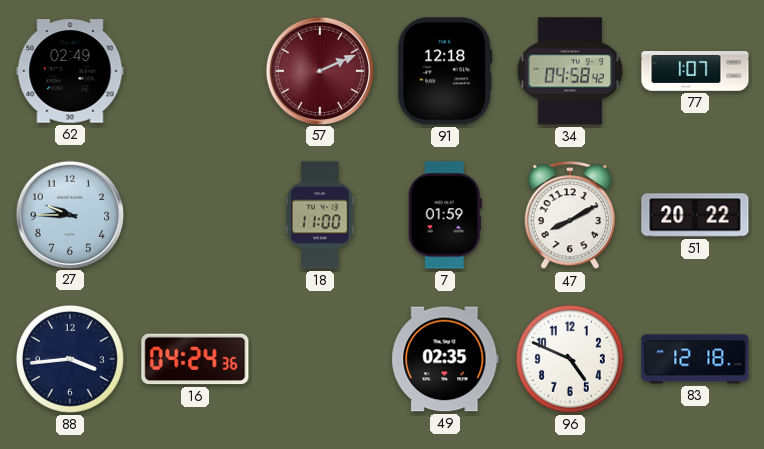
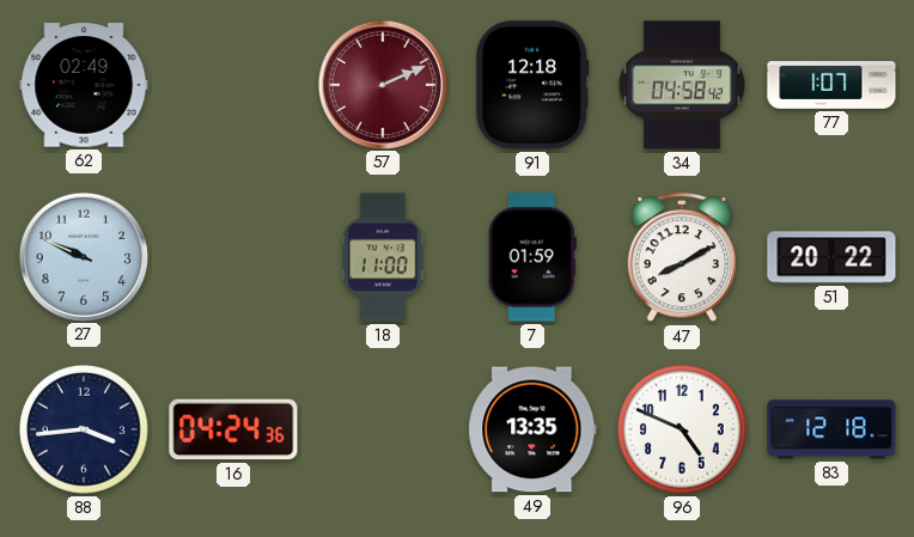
27: 9:45 -> 9:49
49: 02:35 -> 13:35
